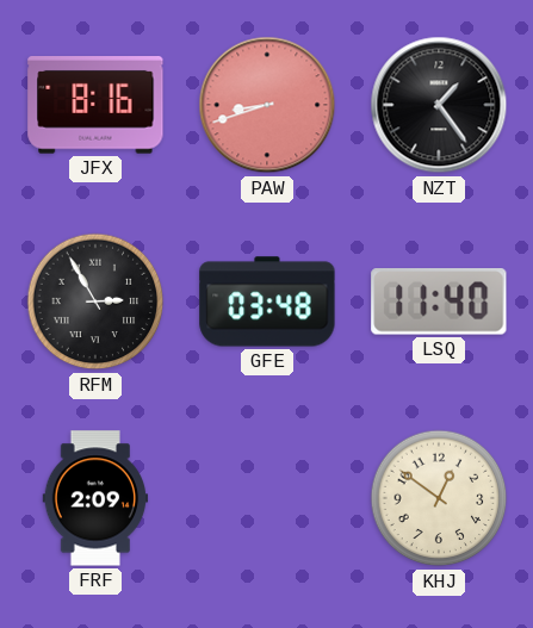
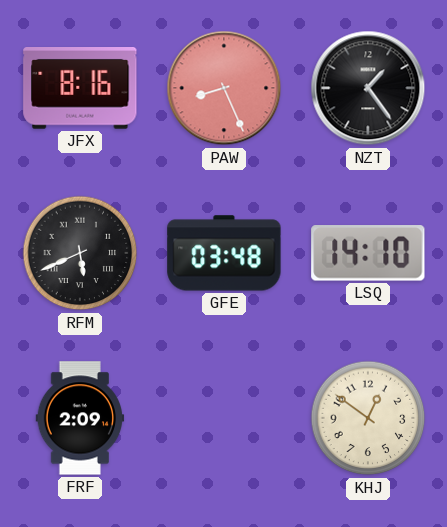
PAW: 8:42 -> 8:26
RFM: 2:55 -> 5:41
LSQ: 11:40 -> 14:10
